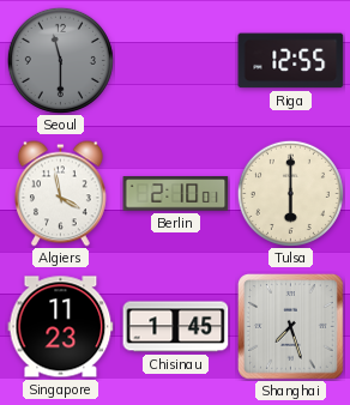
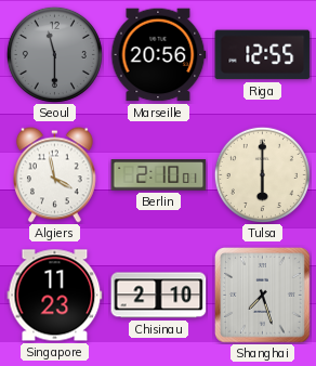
Marseille: none -> 20:56
Chisinau: 1:45 -> 2:10
